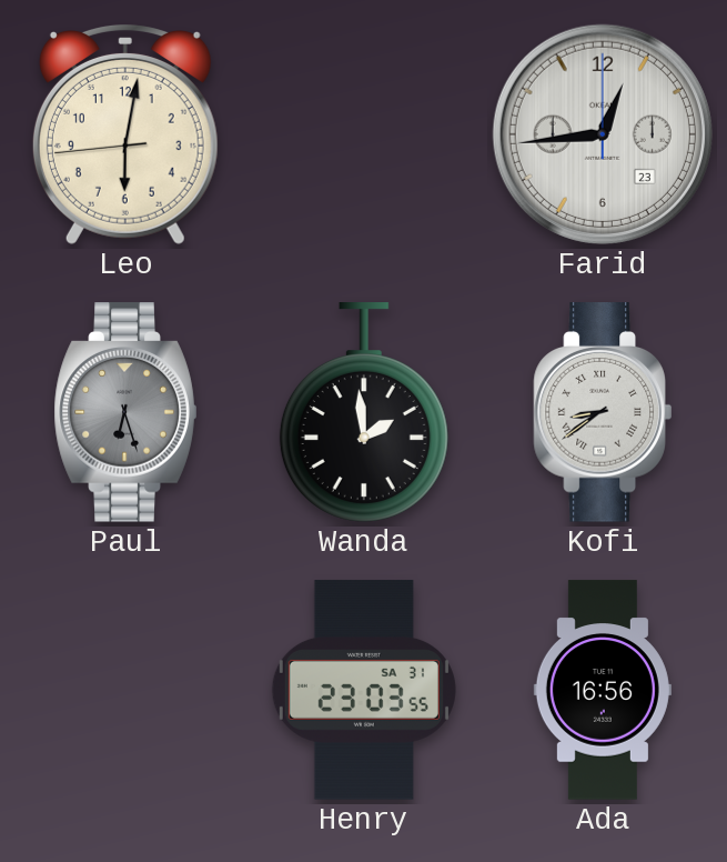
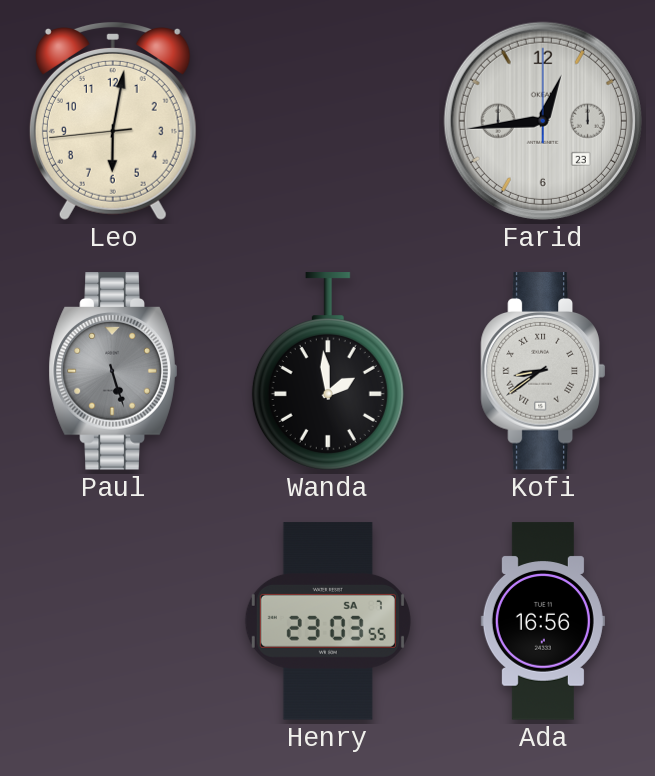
Paul: 6:27 -> 5:27
Henry date: SA 31 -> SA 7
